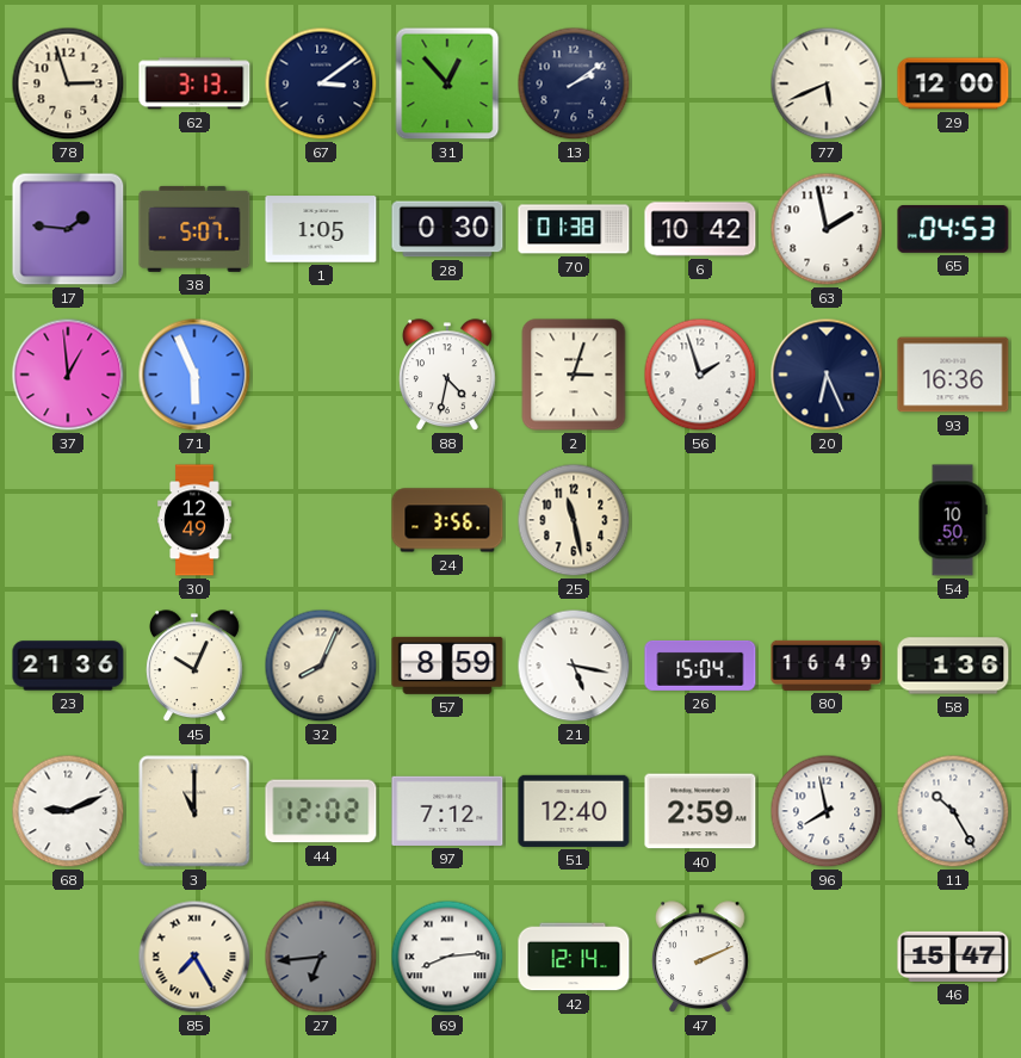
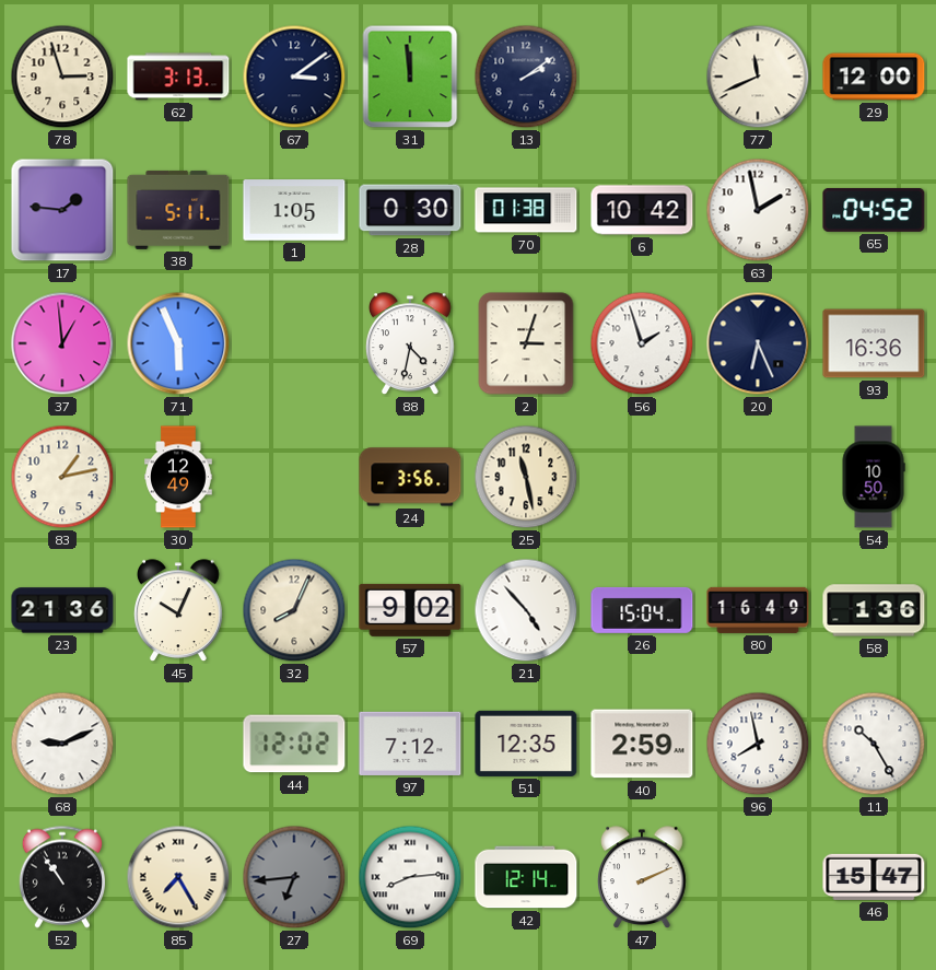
31: 12:53 -> 11:59
77: 5:41 -> 11:41
38: 5:07 -> 5:11
65: 04:53 -> 04:52
83: none -> 1:13
57: 8:59 -> 9:02
21: 5:17 -> 4:53
3: 11:00 -> none
51: 12:40 -> 12:35
52: none -> 10:54
